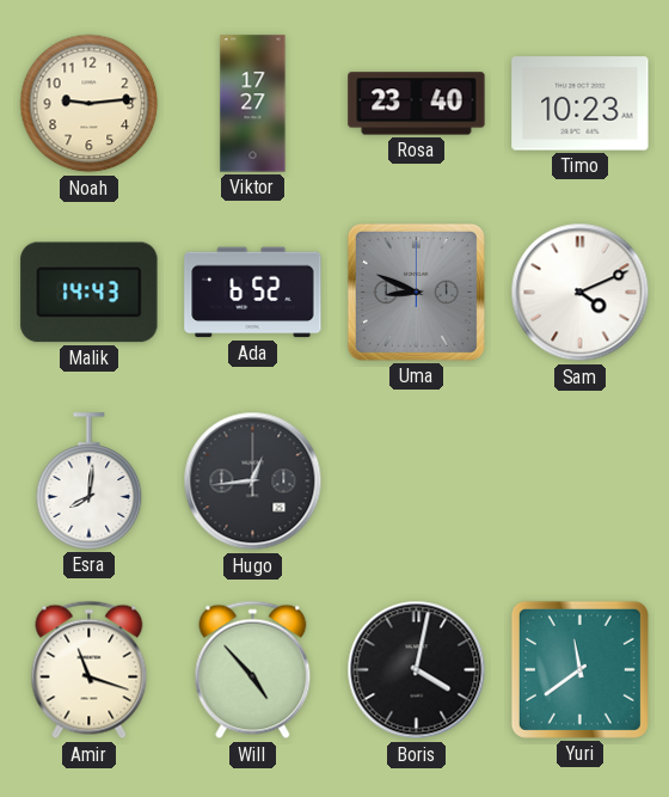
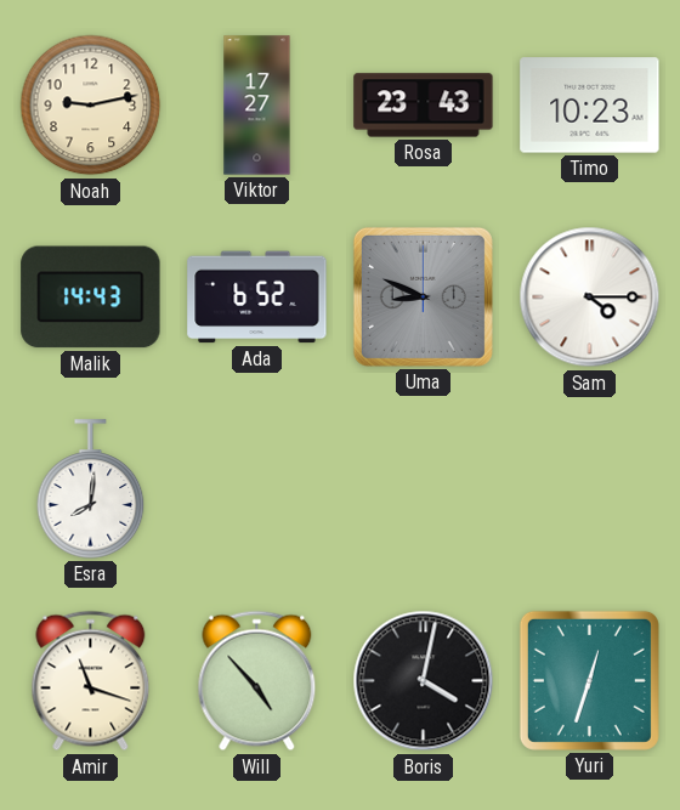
Noah: 9:14 -> 9:13
Rosa: 23:40 -> 23:43
Sam: 4:11 -> 4:15
Hugo: 12:44 -> none
Yuri: 11:39 -> 12:33
